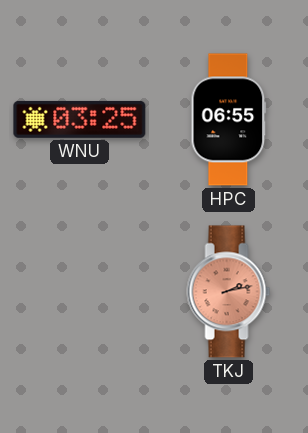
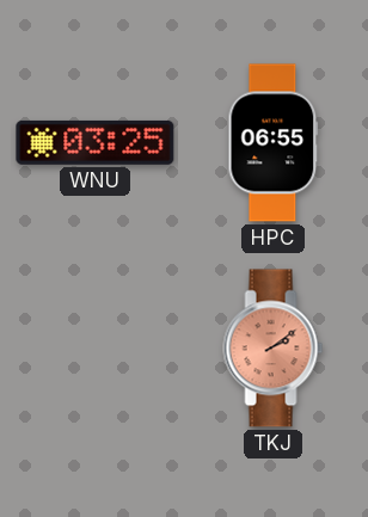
TKJ: 2:13 -> 2:09
